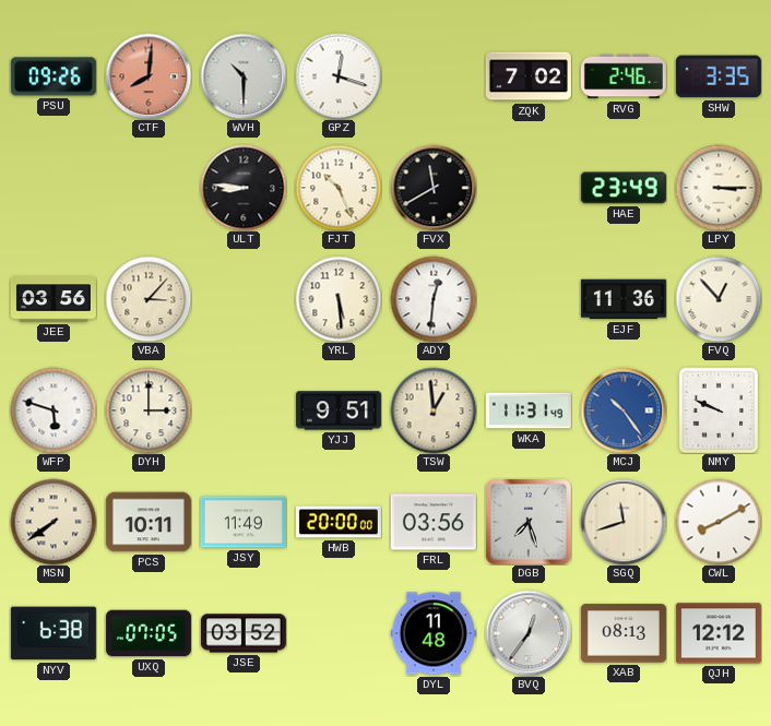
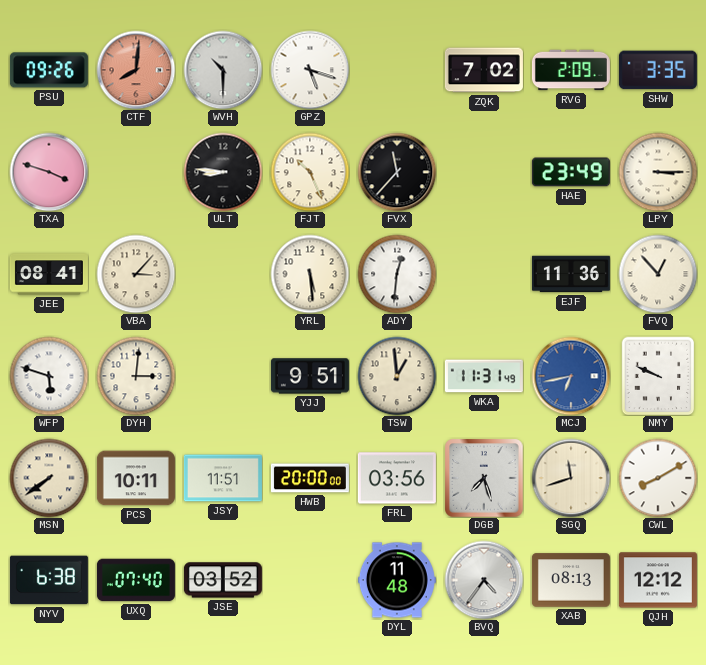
GPZ: 12:18 -> 5:18
RVG: 2:46 -> 2:09
TXA: none -> 3:48
FVX: 11:40 -> 11:37
JEE: 03:56 -> 08:41
DYH: 3:00 -> 3:01
MCJ: 10:24 -> 6:43
JSY: 11:49 -> 11:51
UXQ: 07:05 -> 07:40
BVQ: 12:36 -> 4:36
